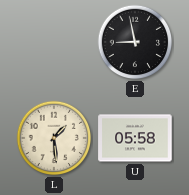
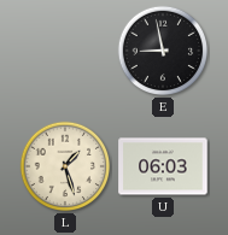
L: 1:29 -> 1:27
U: 05:58 -> 06:03
